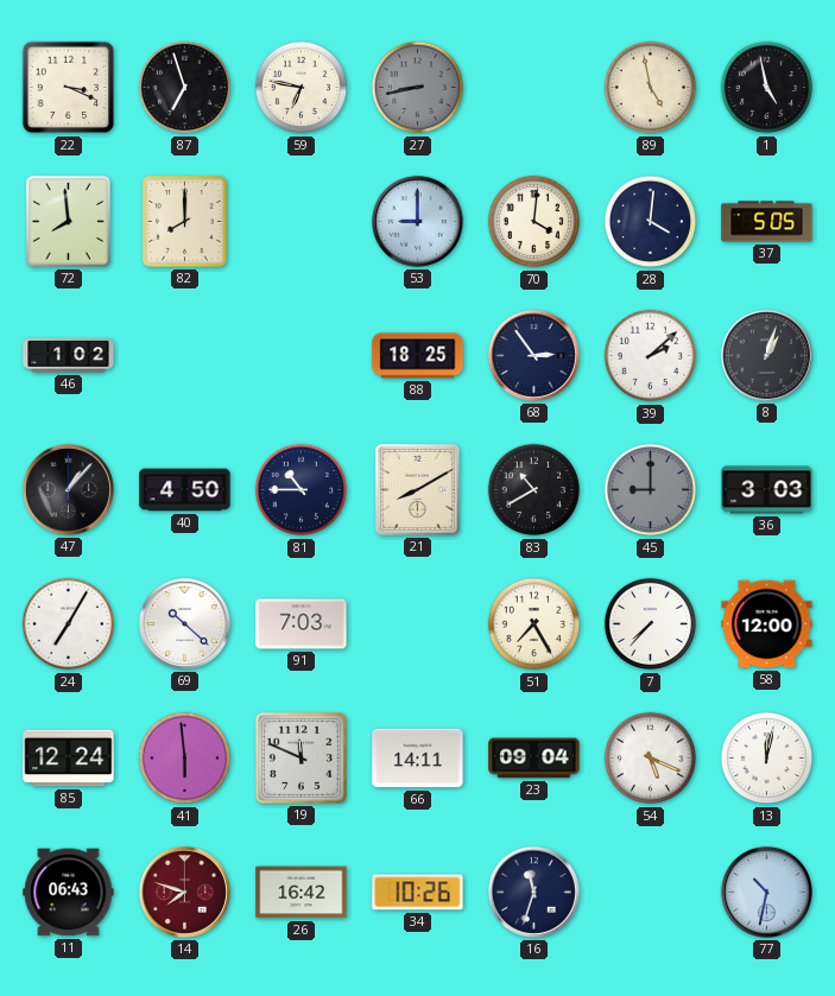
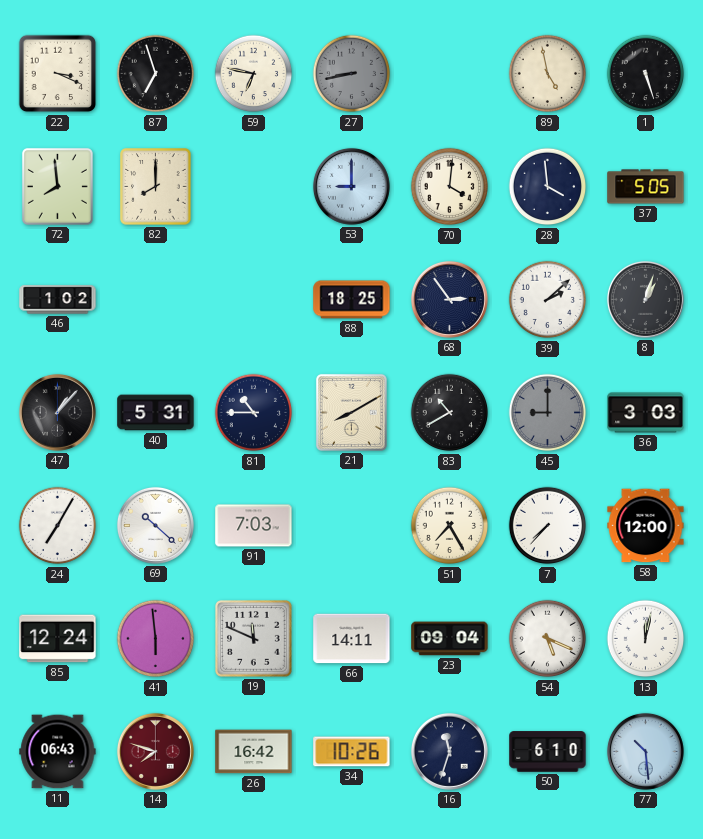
1: 4:58 -> 5:27
28: 4:01 -> 3:59
40: 4:50 -> 5:31
50: none -> 6:10
77: 10:32 -> 10:29
